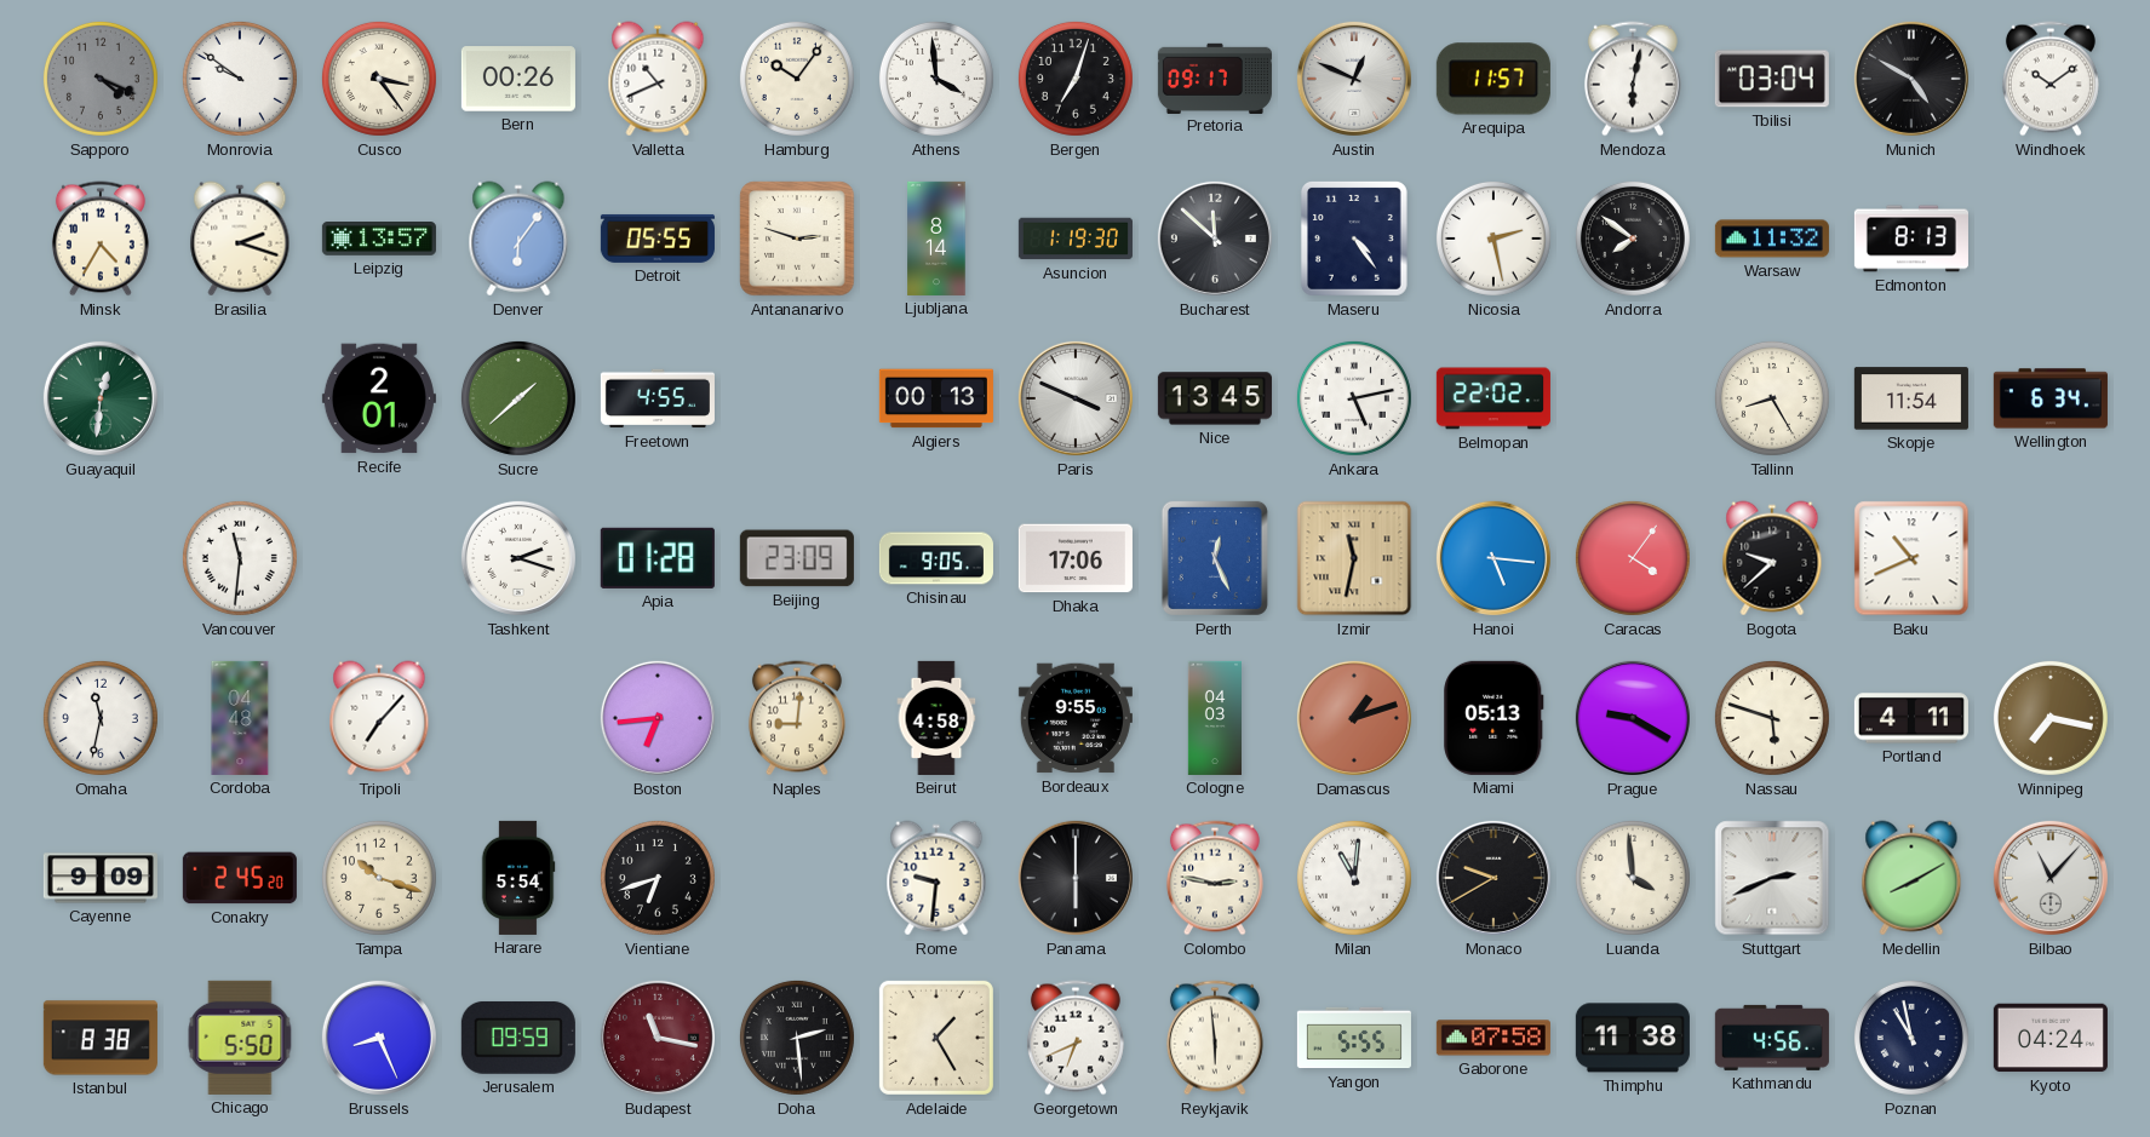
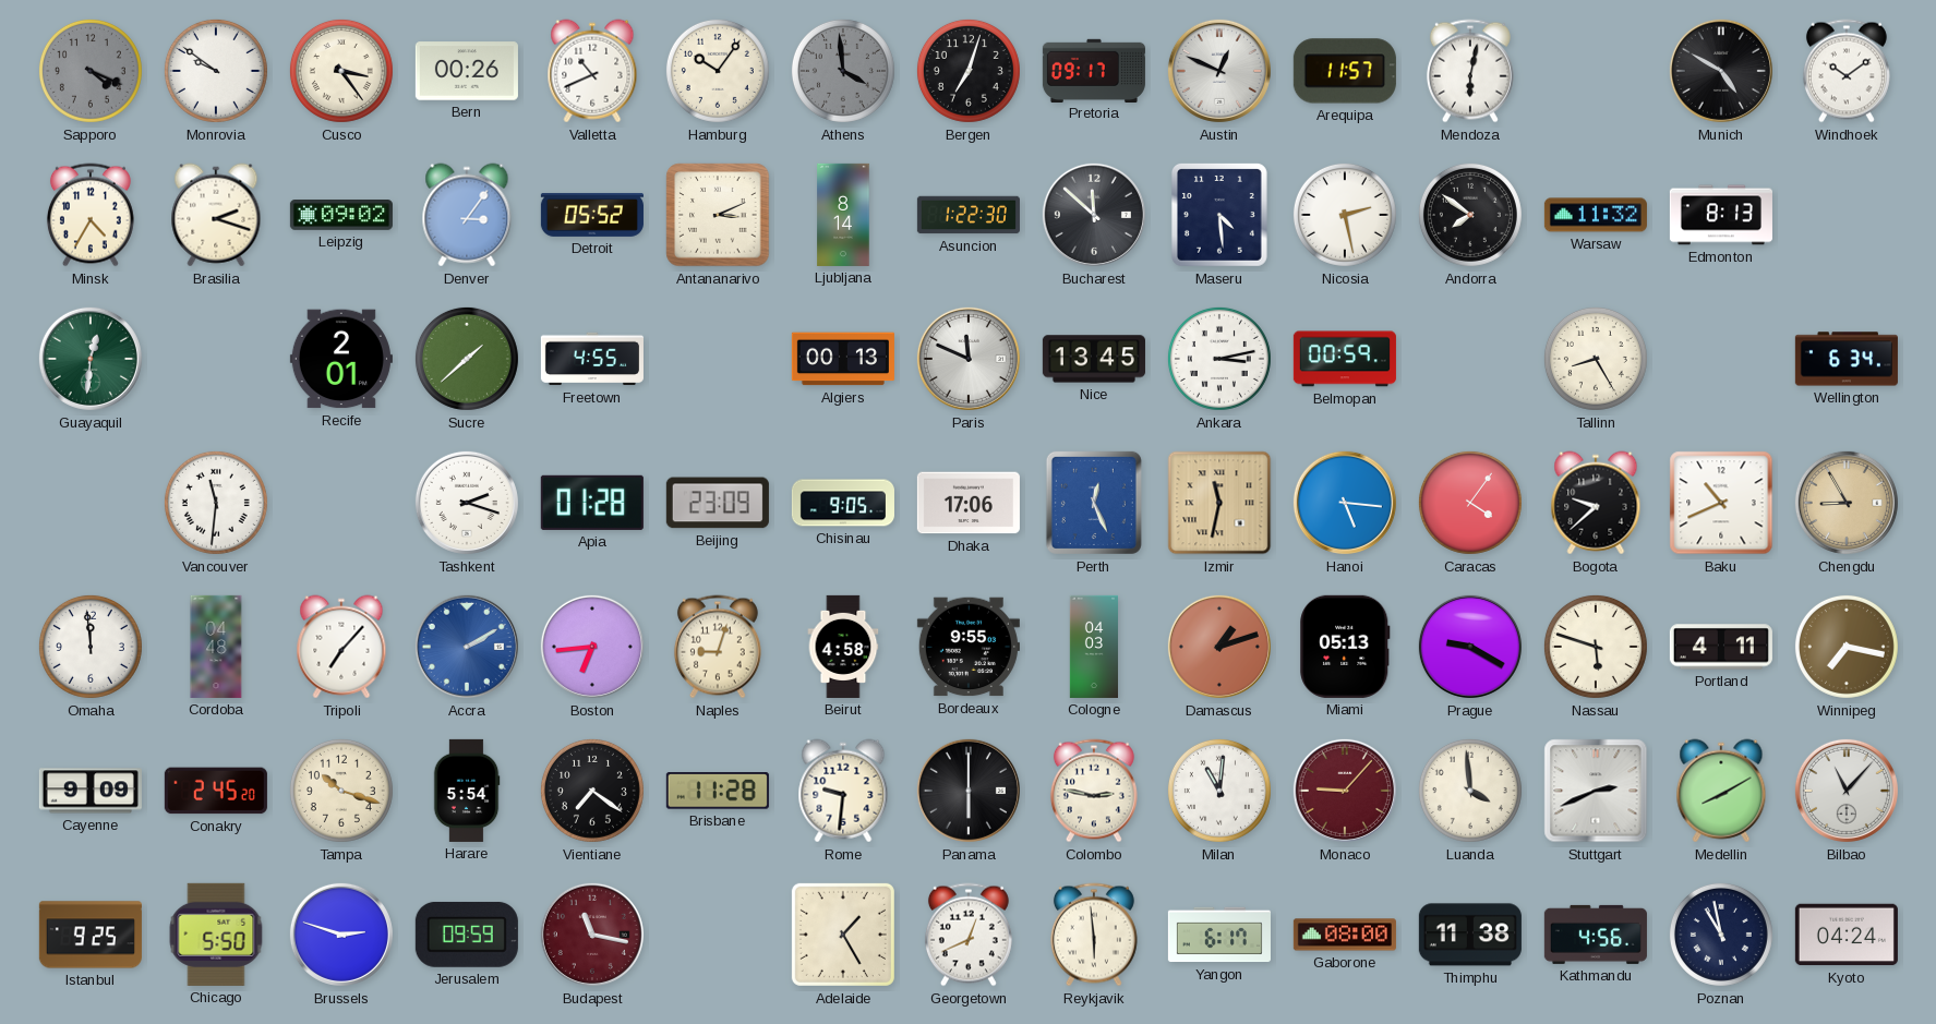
Athens dial: white -> grey
Tbilisi: 03:04 -> none
Leipzig: 13:57 -> 09:02
Denver: 6:06 -> 3:06
Detroit: 05:55 -> 05:52
Antananarivo: 2:48 -> 3:11
Asuncion: 1:19 -> 1:22
Maseru: 4:24 -> 4:29
Paris: 3:49 -> 11:49
Ankara: 5:13 -> 3:13
Belmopan: 22:02 -> 00:59
Skopje: 11:54 -> none
Chengdu: none -> 8:55
Omaha: 11:32 -> 11:59
Accra: none -> 2:10
Naples: 9:01 -> 9:03
Vientiane: 6:42 -> 7:21
Brisbane: none -> 11:28
Monaco: 9:40 -> 9:07
Monaco dial: black -> burgundy
Istanbul: 8:38 -> 9:25
Brussels: 8:26 -> 2:48
Doha: 2:29 -> none
Georgetown: 6:41 -> 12:41
Yangon: 5:55 -> 6:17
Gaborone: 07:58 -> 08:00
